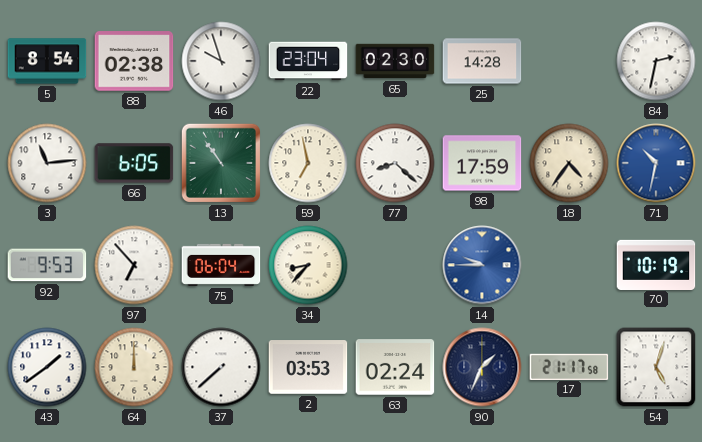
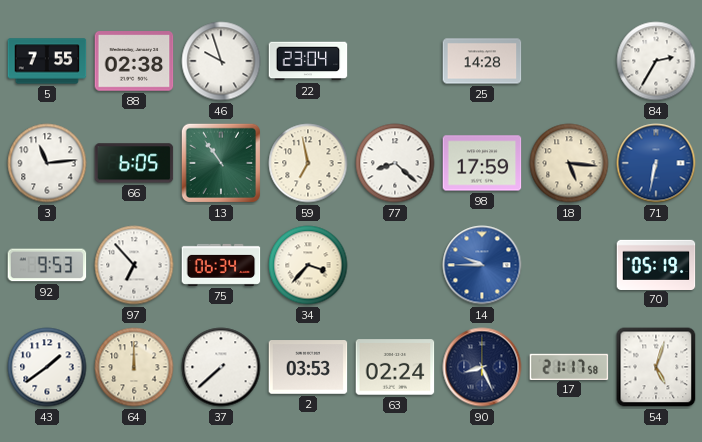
5: 8:54 -> 7:55
65: 02:30 -> none
84: 2:32 -> 2:35
18: 4:36 -> 5:16
71: 10:32 -> 6:32
75: 06:04 -> 06:34
34: 8:37 -> 3:37
70: 10:19 -> 05:19
90: 1:34 -> 8:26
